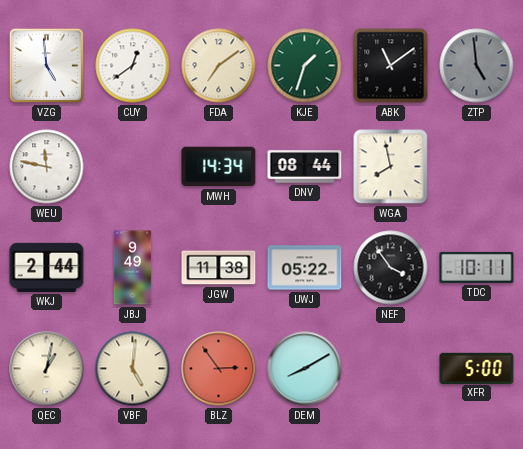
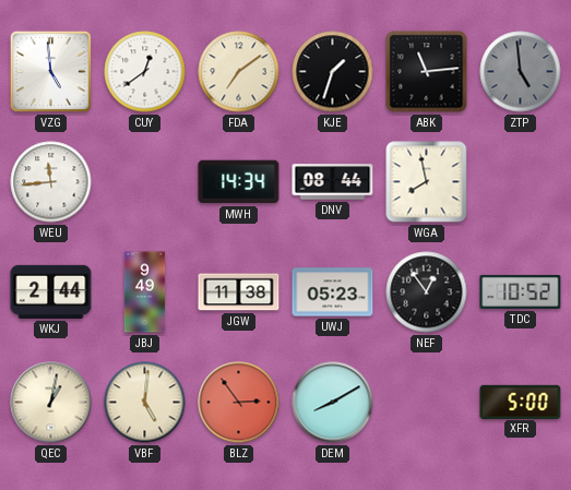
KJE dial: green -> black
ABK: 11:09 -> 11:14
WEU: 11:47 -> 11:44
UWJ: 05:22 -> 05:23
NEF: 3:54 -> 12:54
TDC: 10:11 -> 10:52
